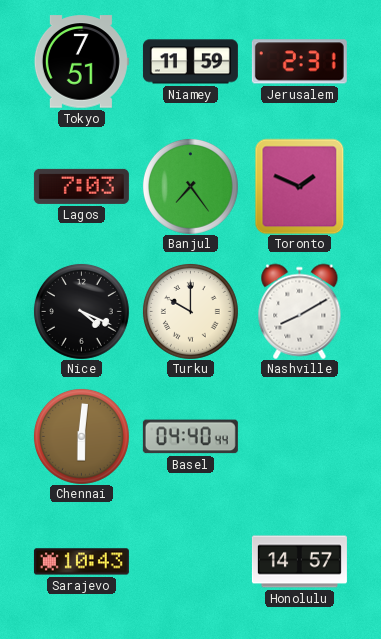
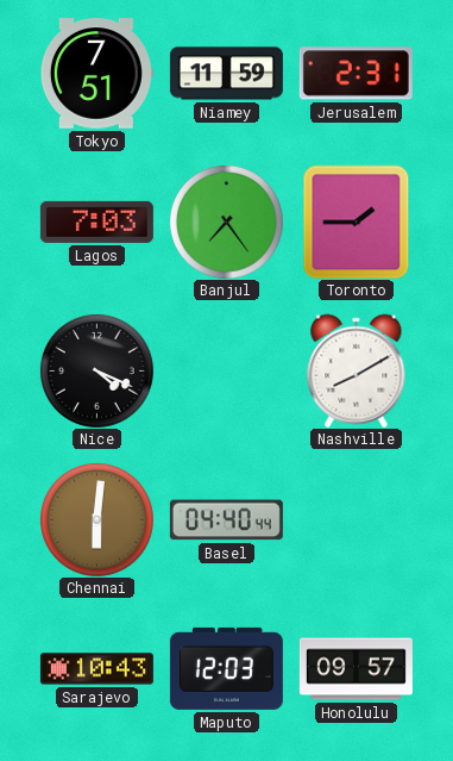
Toronto: 1:49 -> 1:45
Turku: 10:00 -> none
Maputo: none -> 12:03
Honolulu: 14:57 -> 09:57
